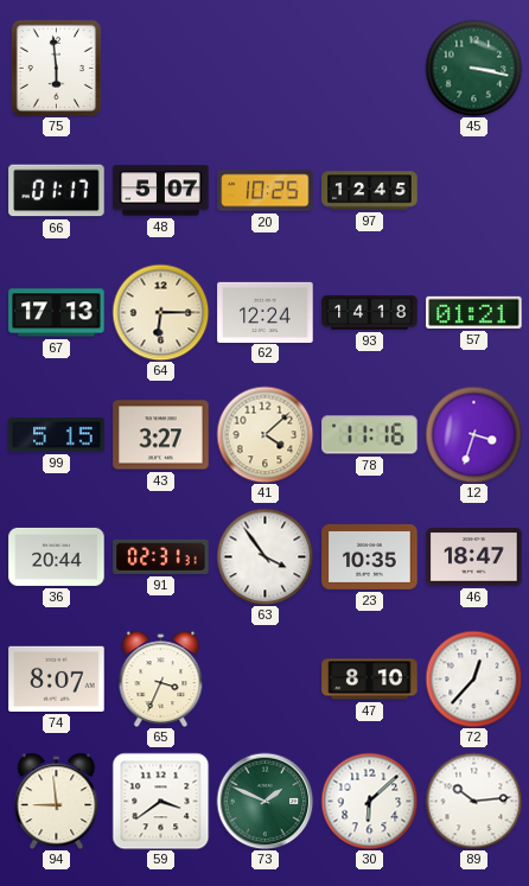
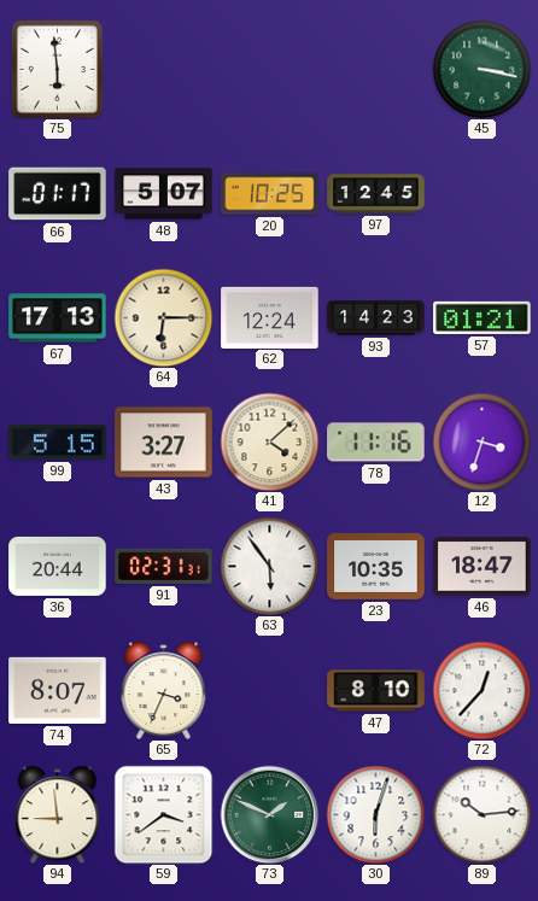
93: 14:18 -> 14:23
63: 3:54 -> 5:54
30: 6:08 -> 6:03
